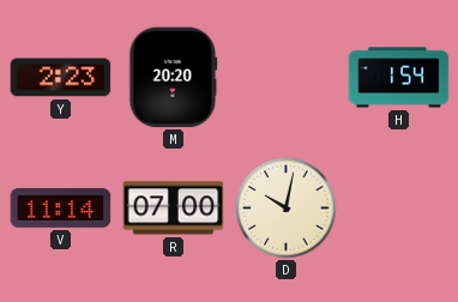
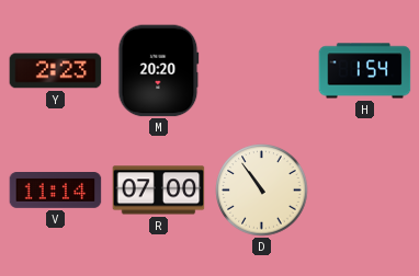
D: 10:02 -> 10:54
